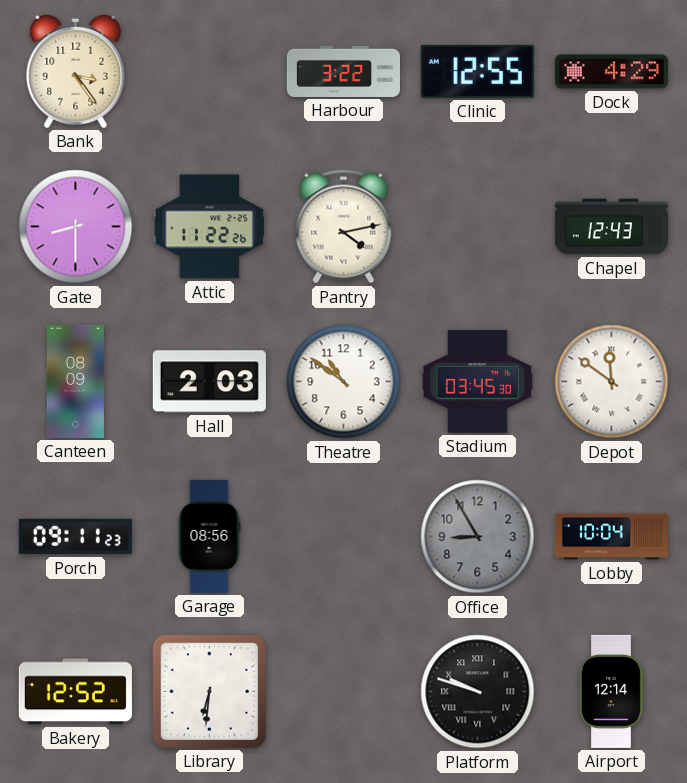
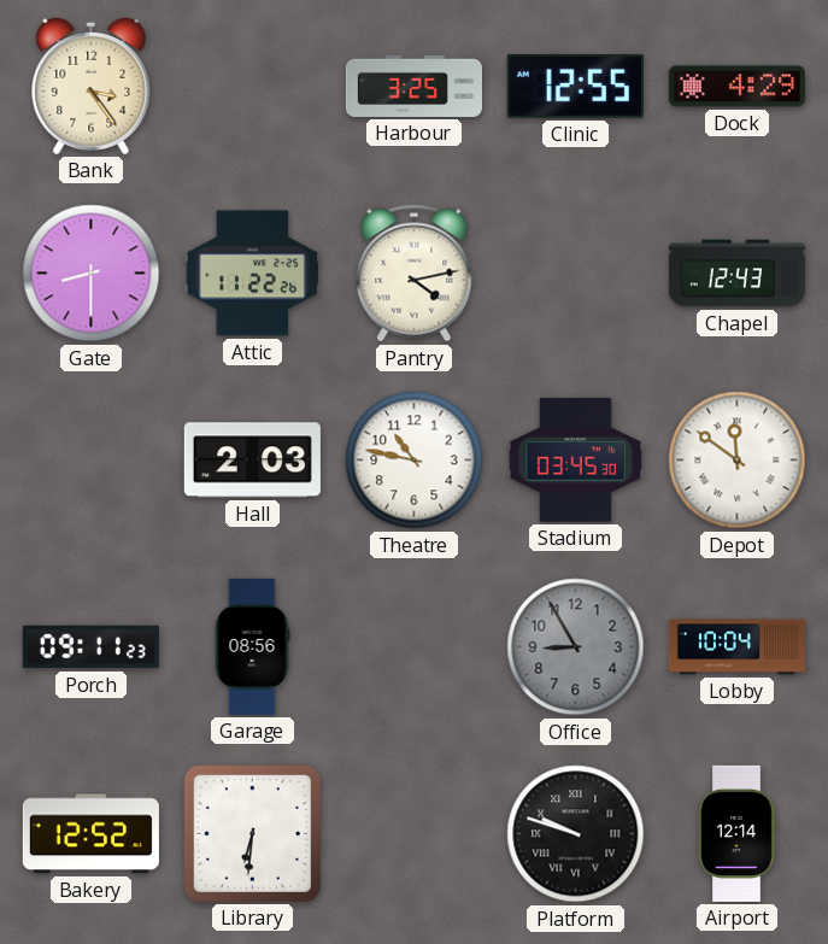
Harbour: 3:22 -> 3:25
Canteen: 08:09 -> none
Theatre: 10:51 -> 10:47
